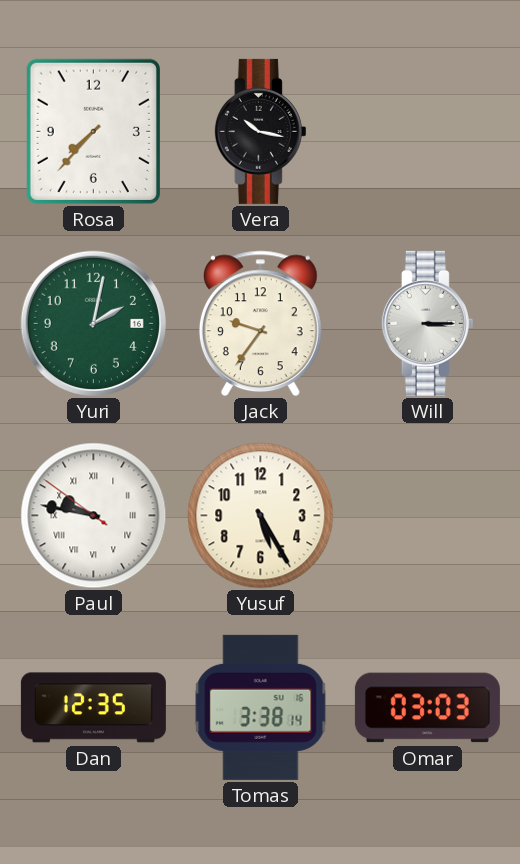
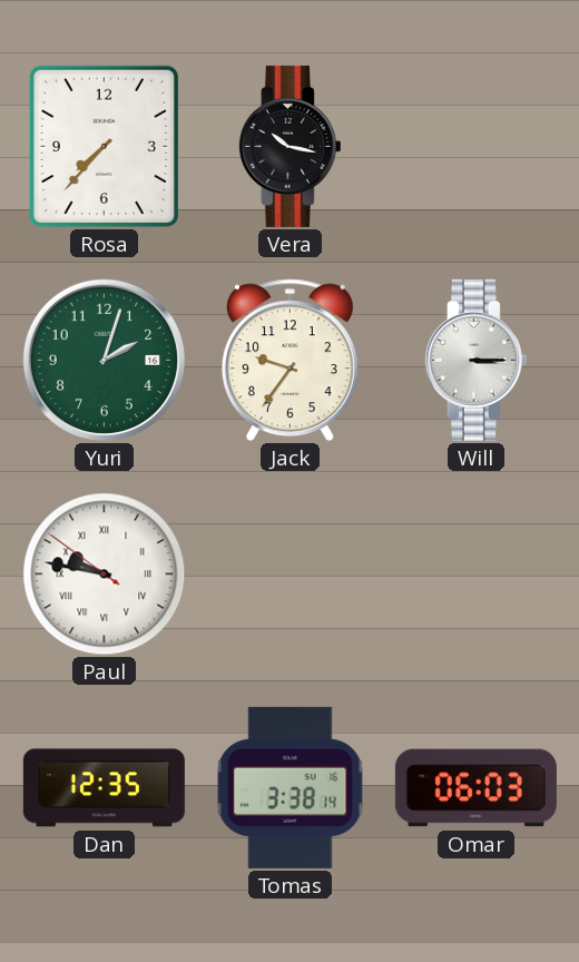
Yuri: 2:02 -> 2:03
Yusuf: 5:25 -> none
Omar: 03:03 -> 06:03
